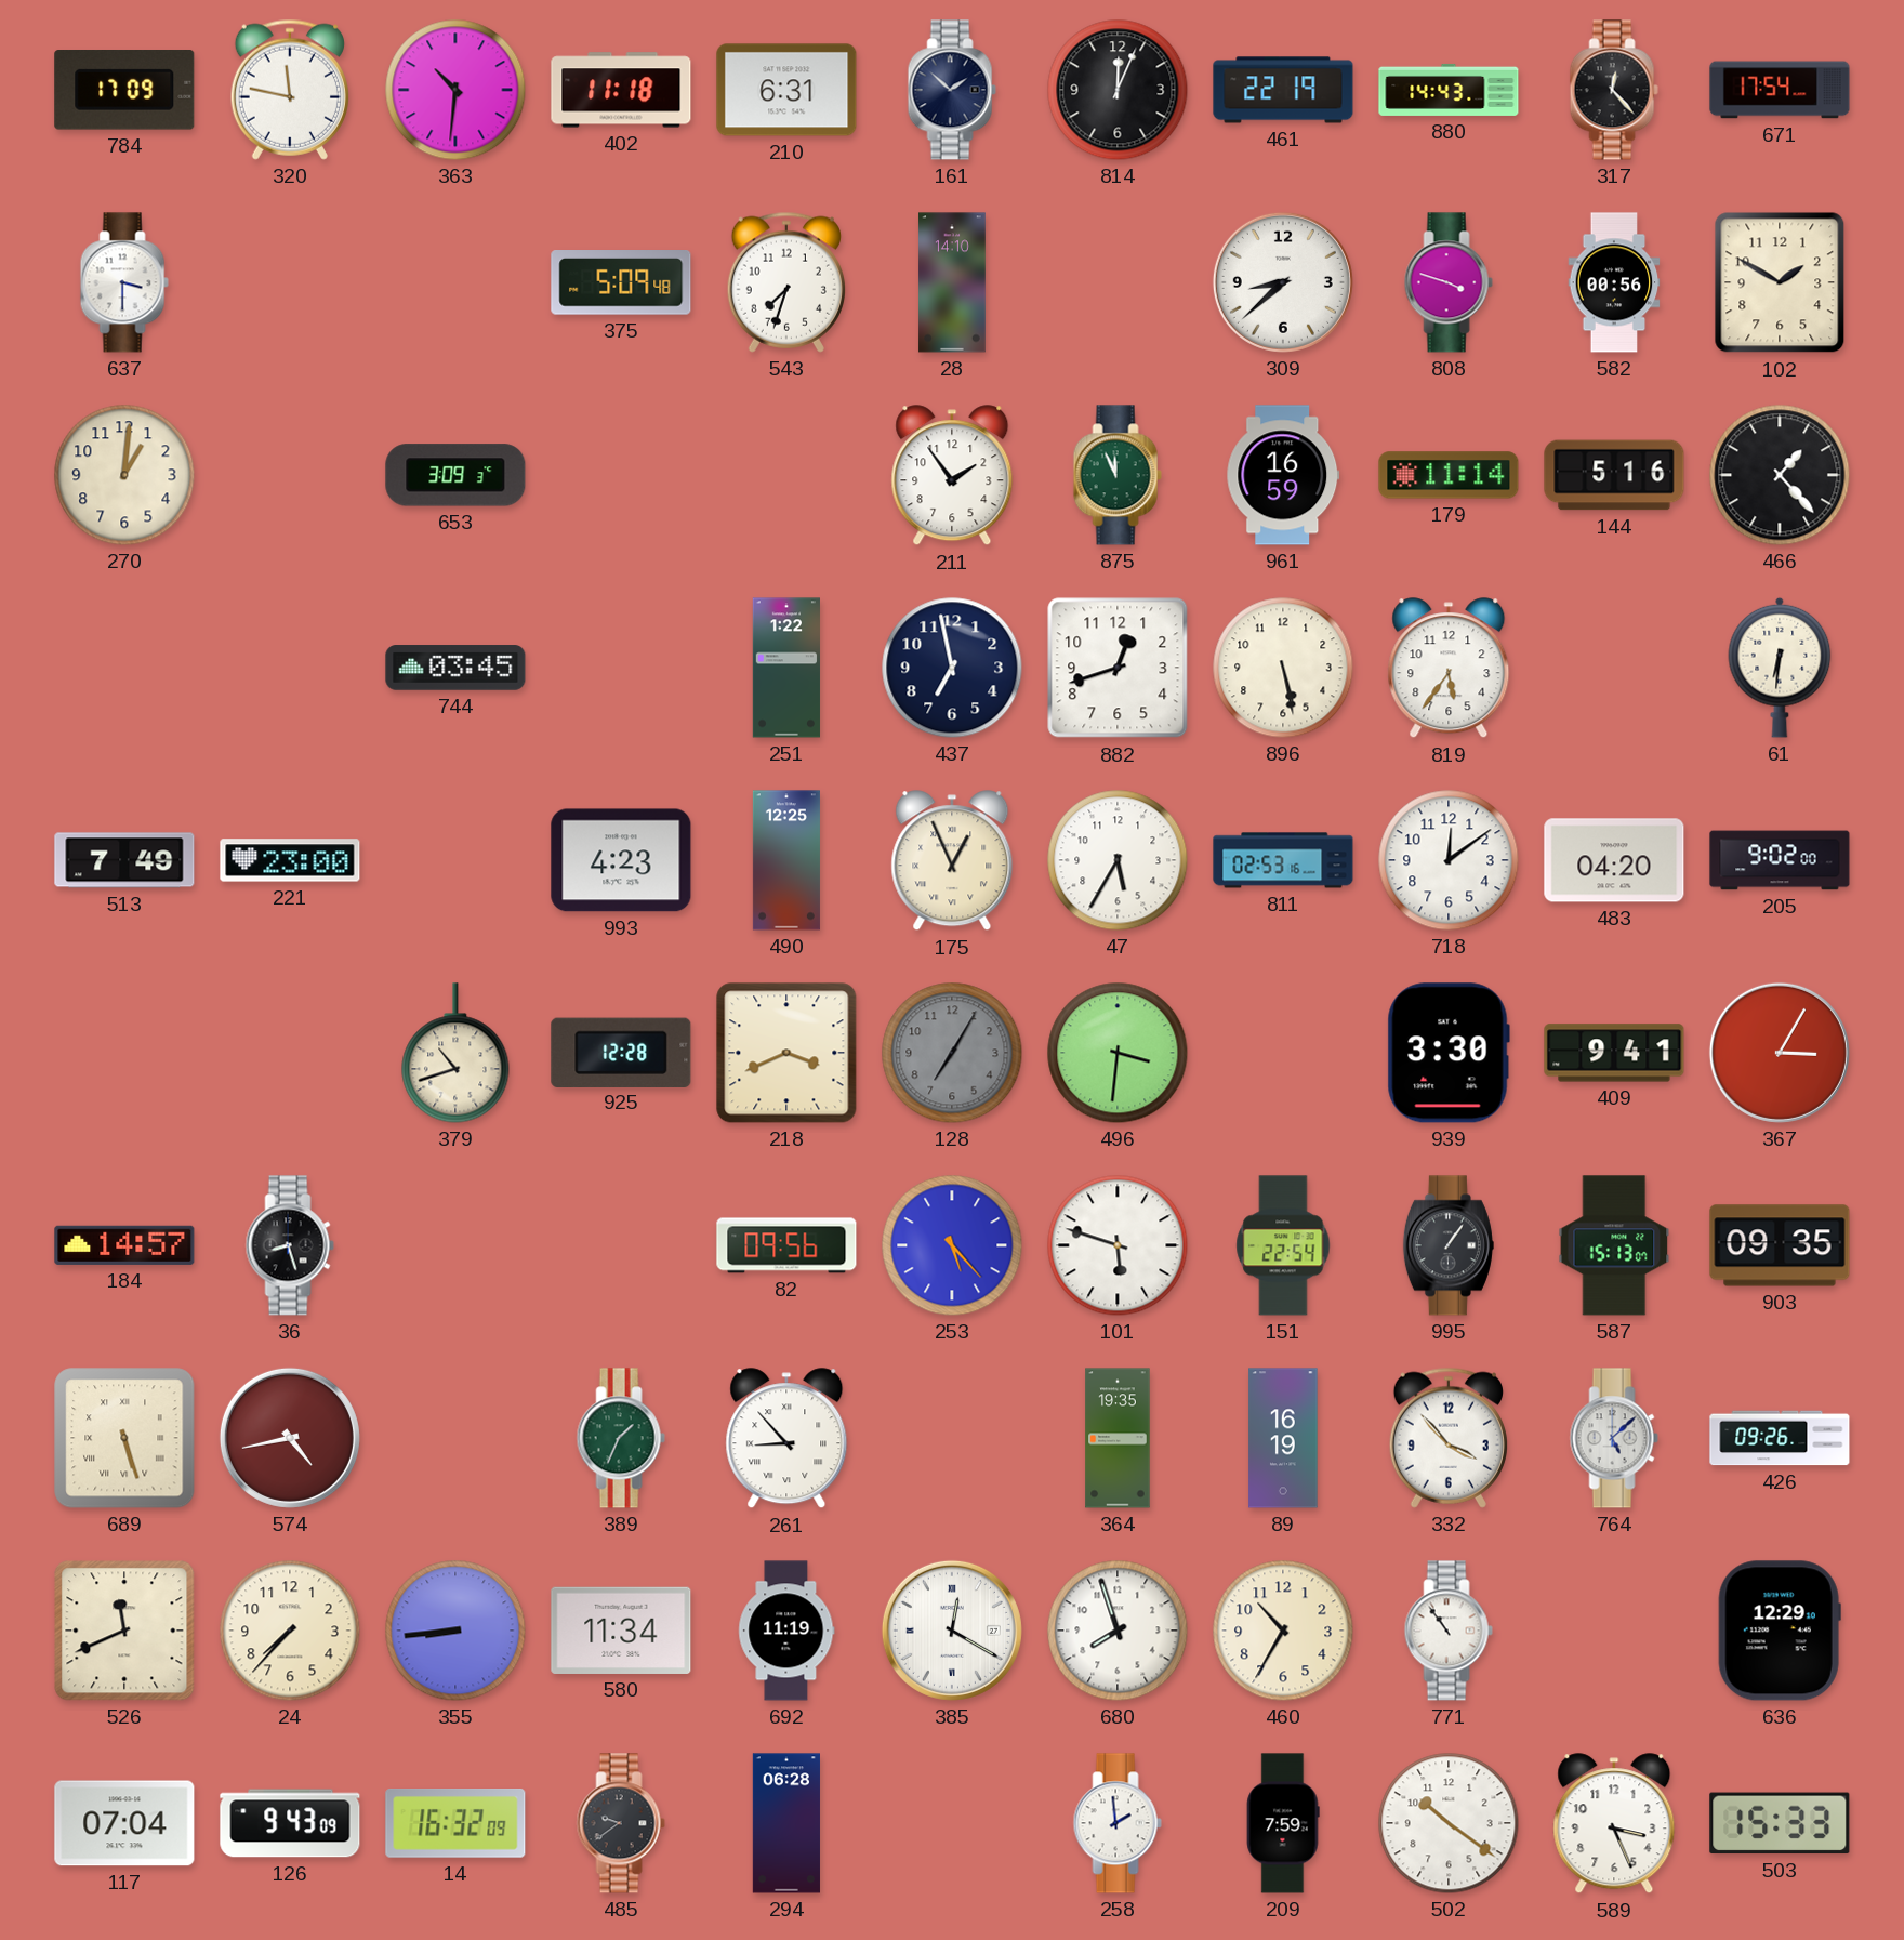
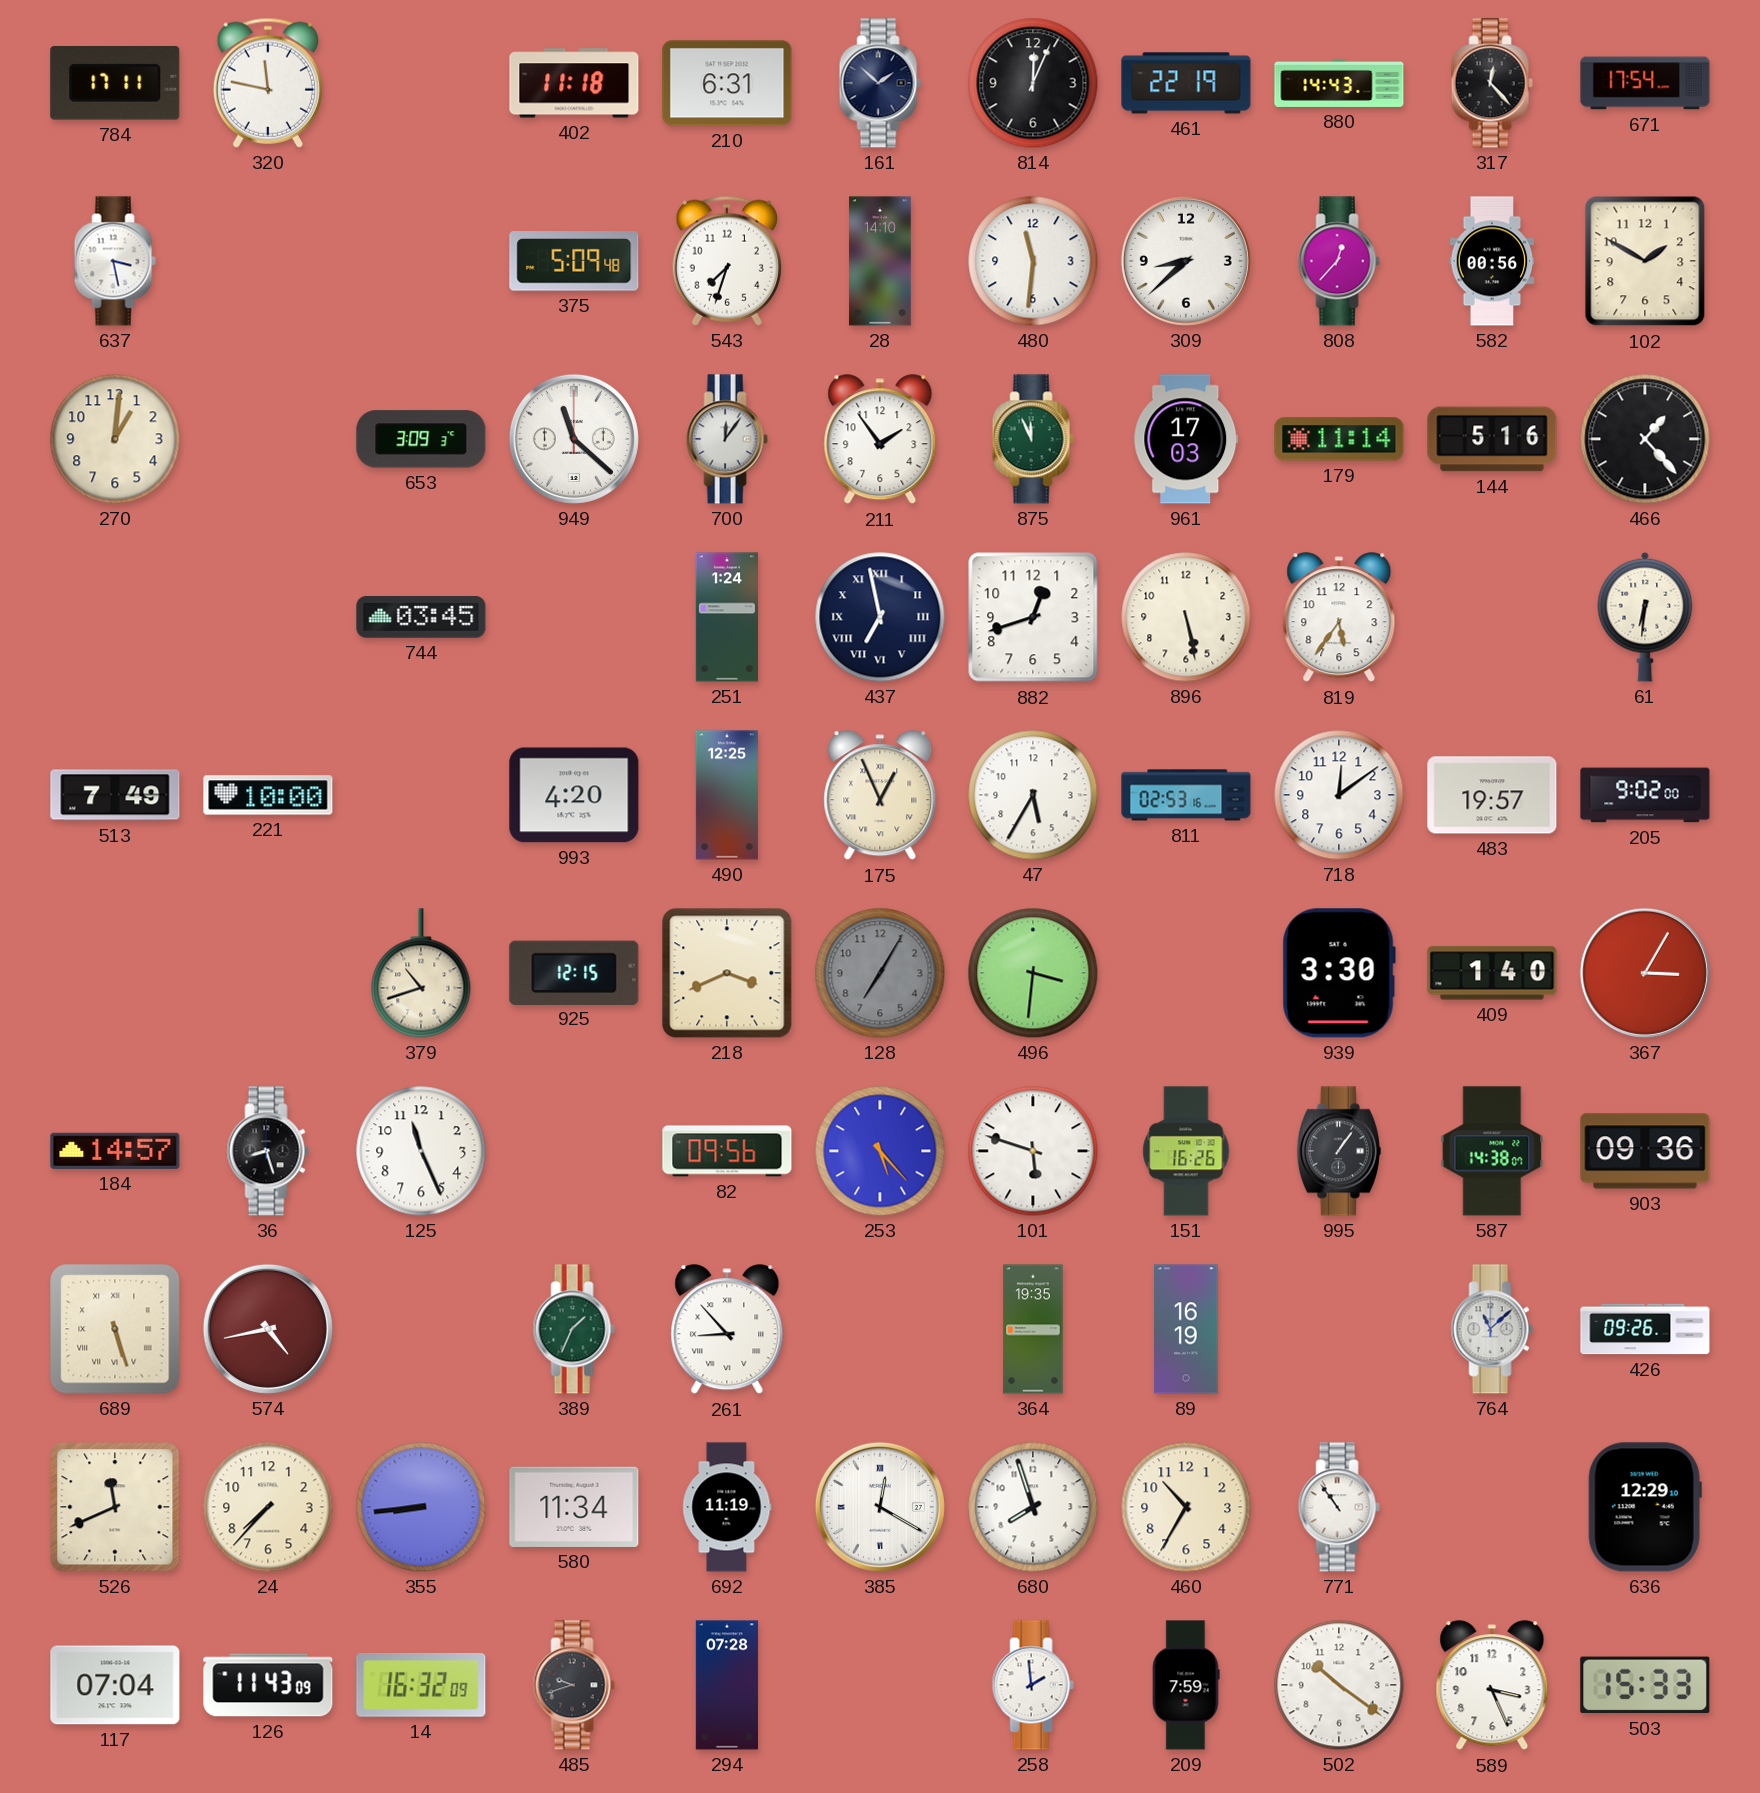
784: 17:09 -> 17:11
363: 10:31 -> none
637: 3:30 -> 3:28
480: none -> 11:31
808: 3:48 -> 12:37
949: none -> 11:22
700: none -> 12:06
961: 16:59 -> 17:03
251: 1:22 -> 1:24
437 numerals: Arabic -> Roman
221: 23:00 -> 10:00
993: 4:23 -> 4:20
483: 04:20 -> 19:57
925: 12:28 -> 12:15
409: 9:41 -> 1:40
125: none -> 11:26
151: 22:54 -> 16:26
587: 15:13 -> 14:38
903: 09:35 -> 09:36
332: 3:53 -> none
764: 5:08 -> 11:08
126: 9:43 -> 11:43
485: 9:39 -> 9:42
294: 06:28 -> 07:28
